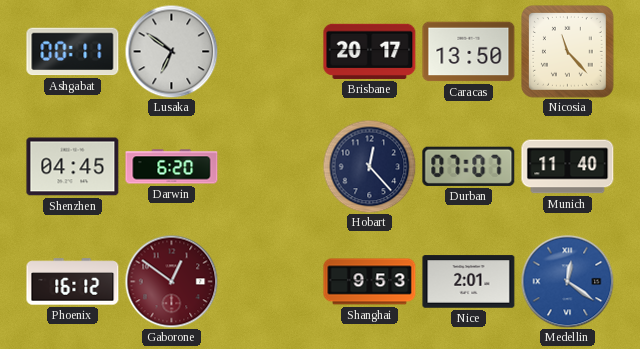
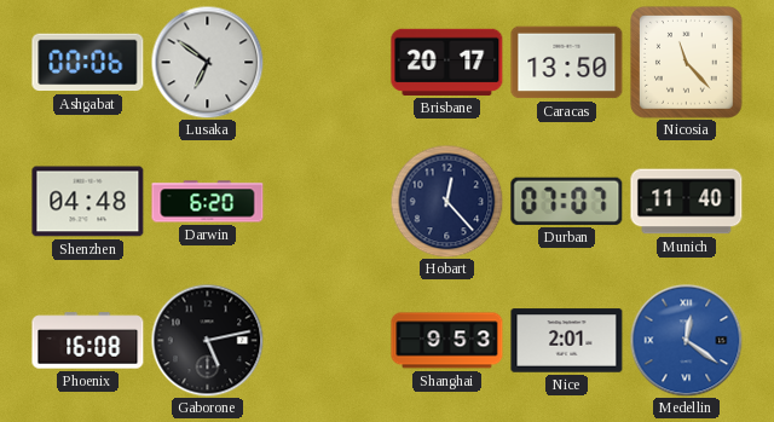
Ashgabat: 00:11 -> 00:06
Shenzhen: 04:45 -> 04:48
Phoenix: 16:12 -> 16:08
Gaborone: 12:51 -> 5:13
Gaborone dial: burgundy -> black
